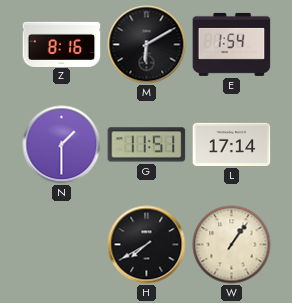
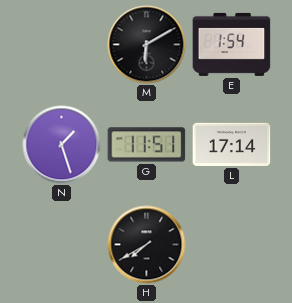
Z: 8:16 -> none
N: 1:30 -> 1:27
W: 1:06 -> none
